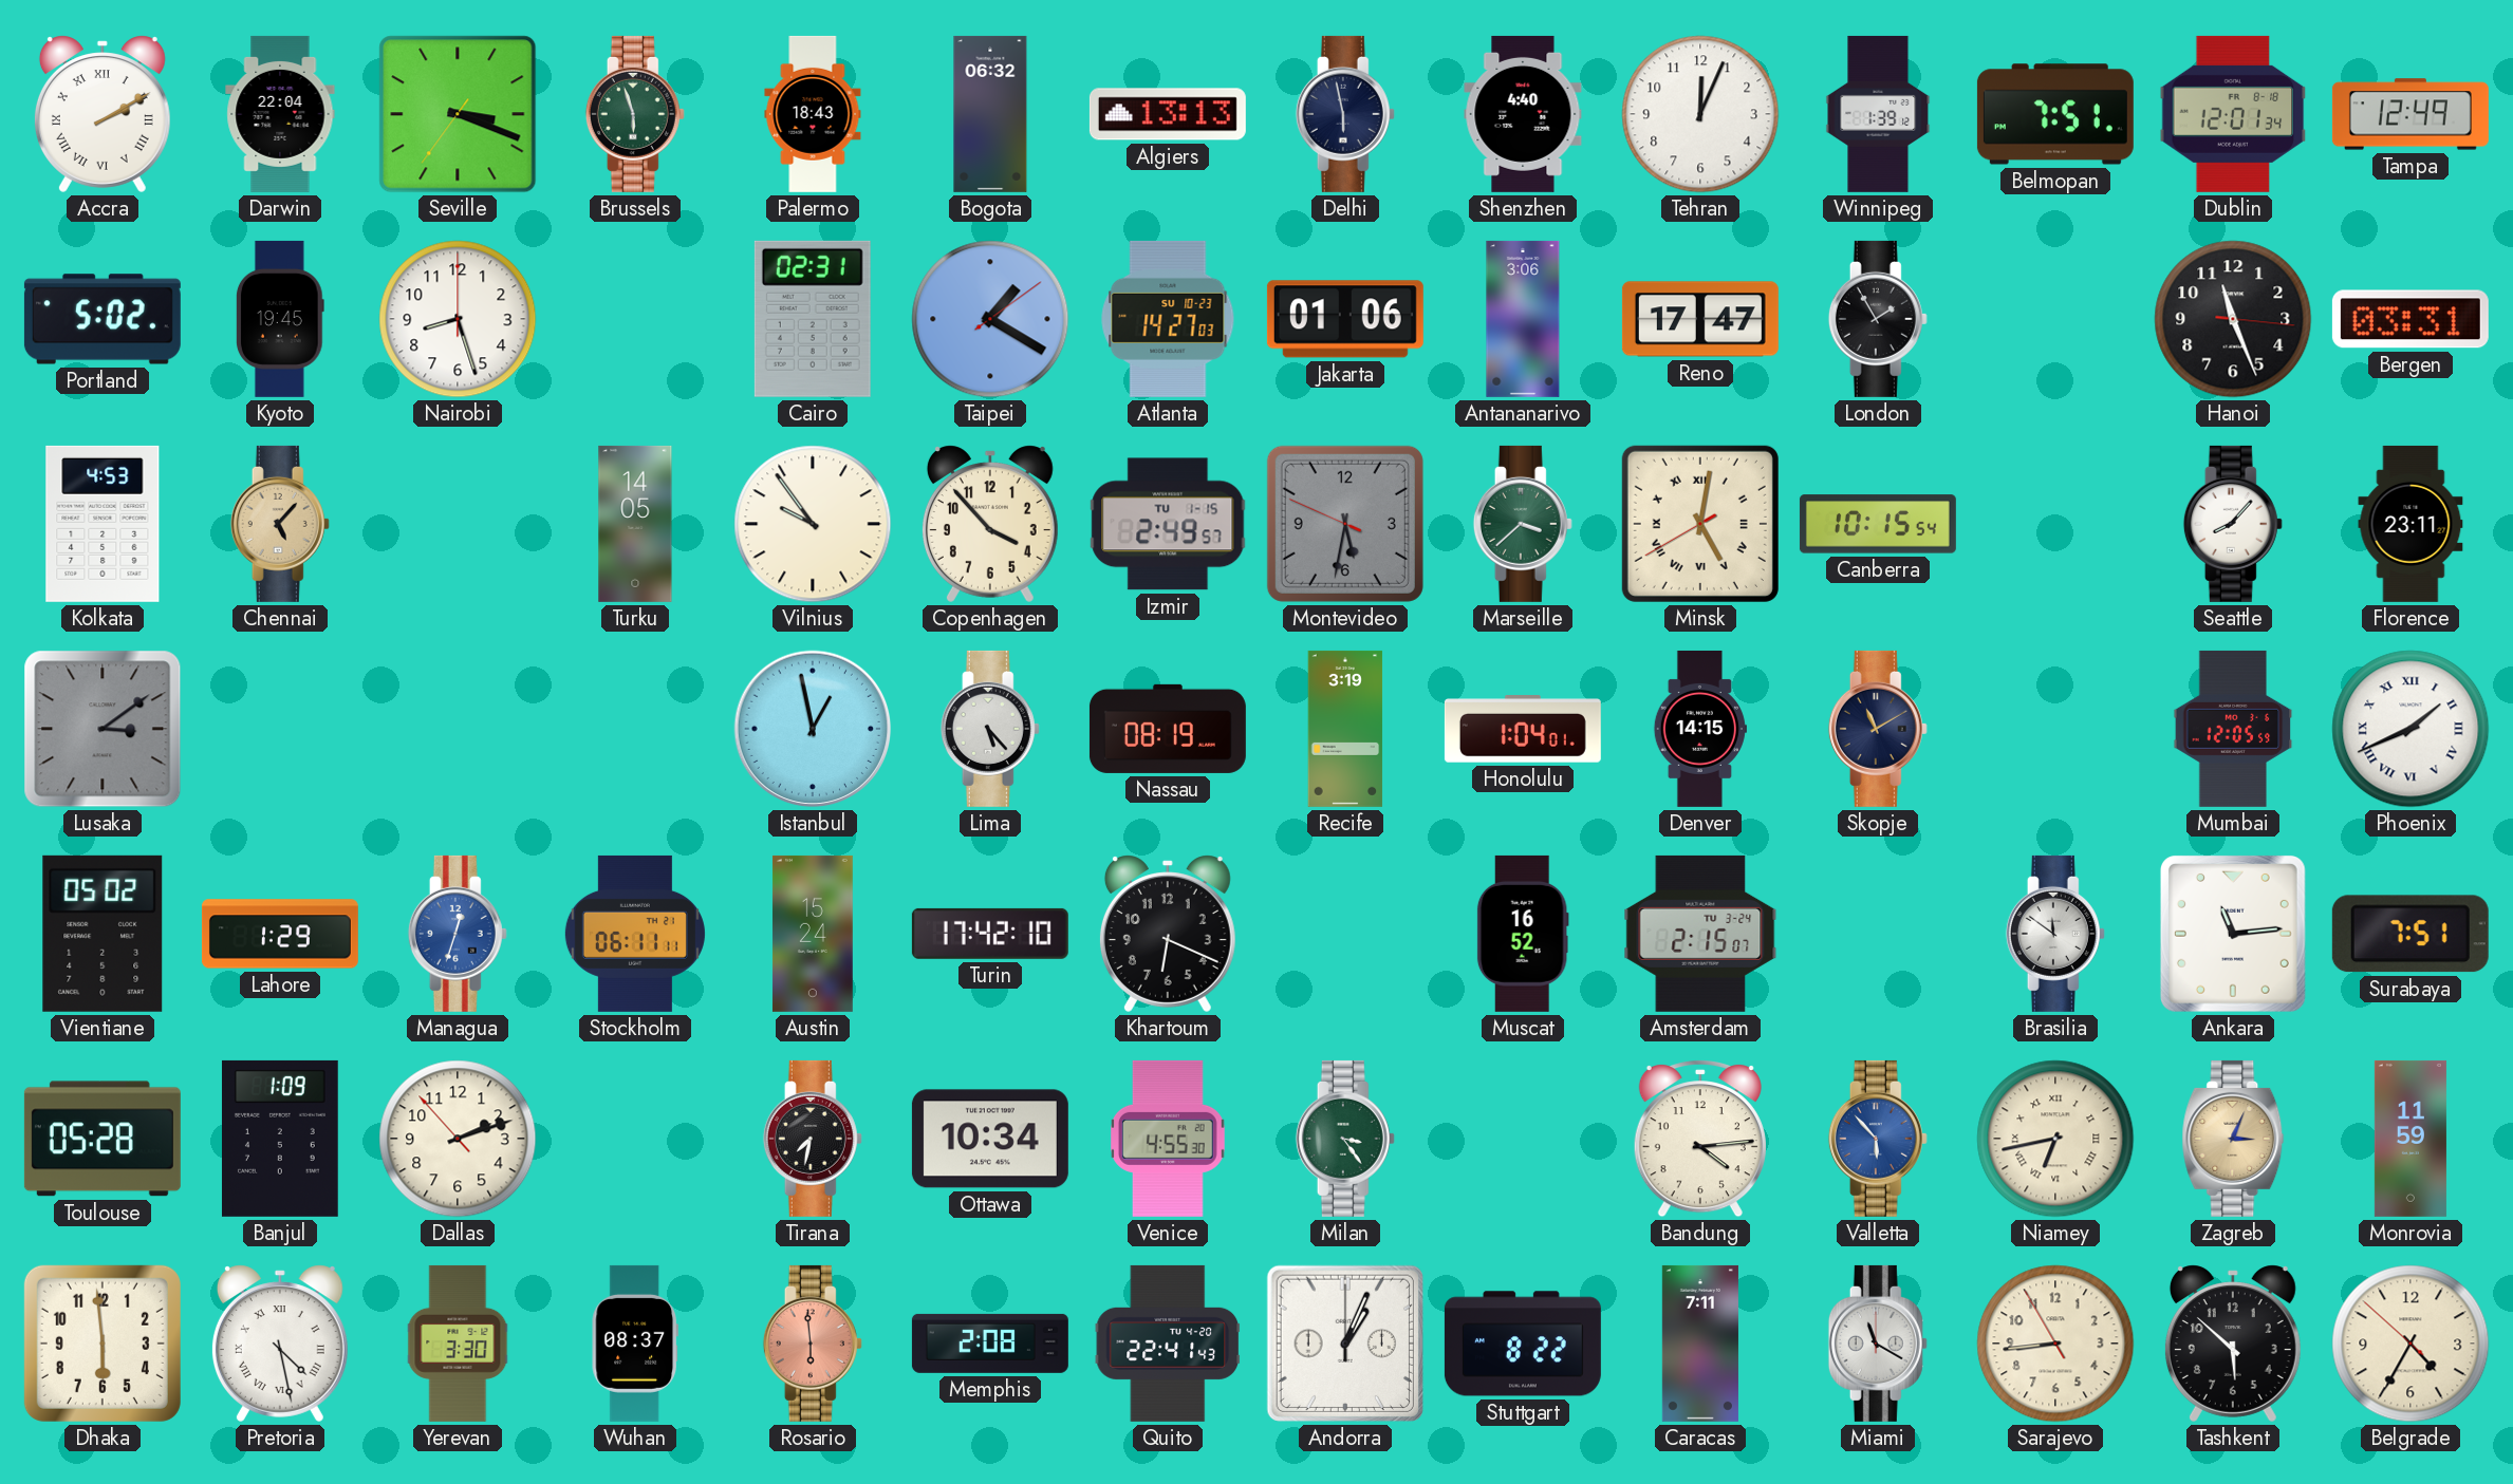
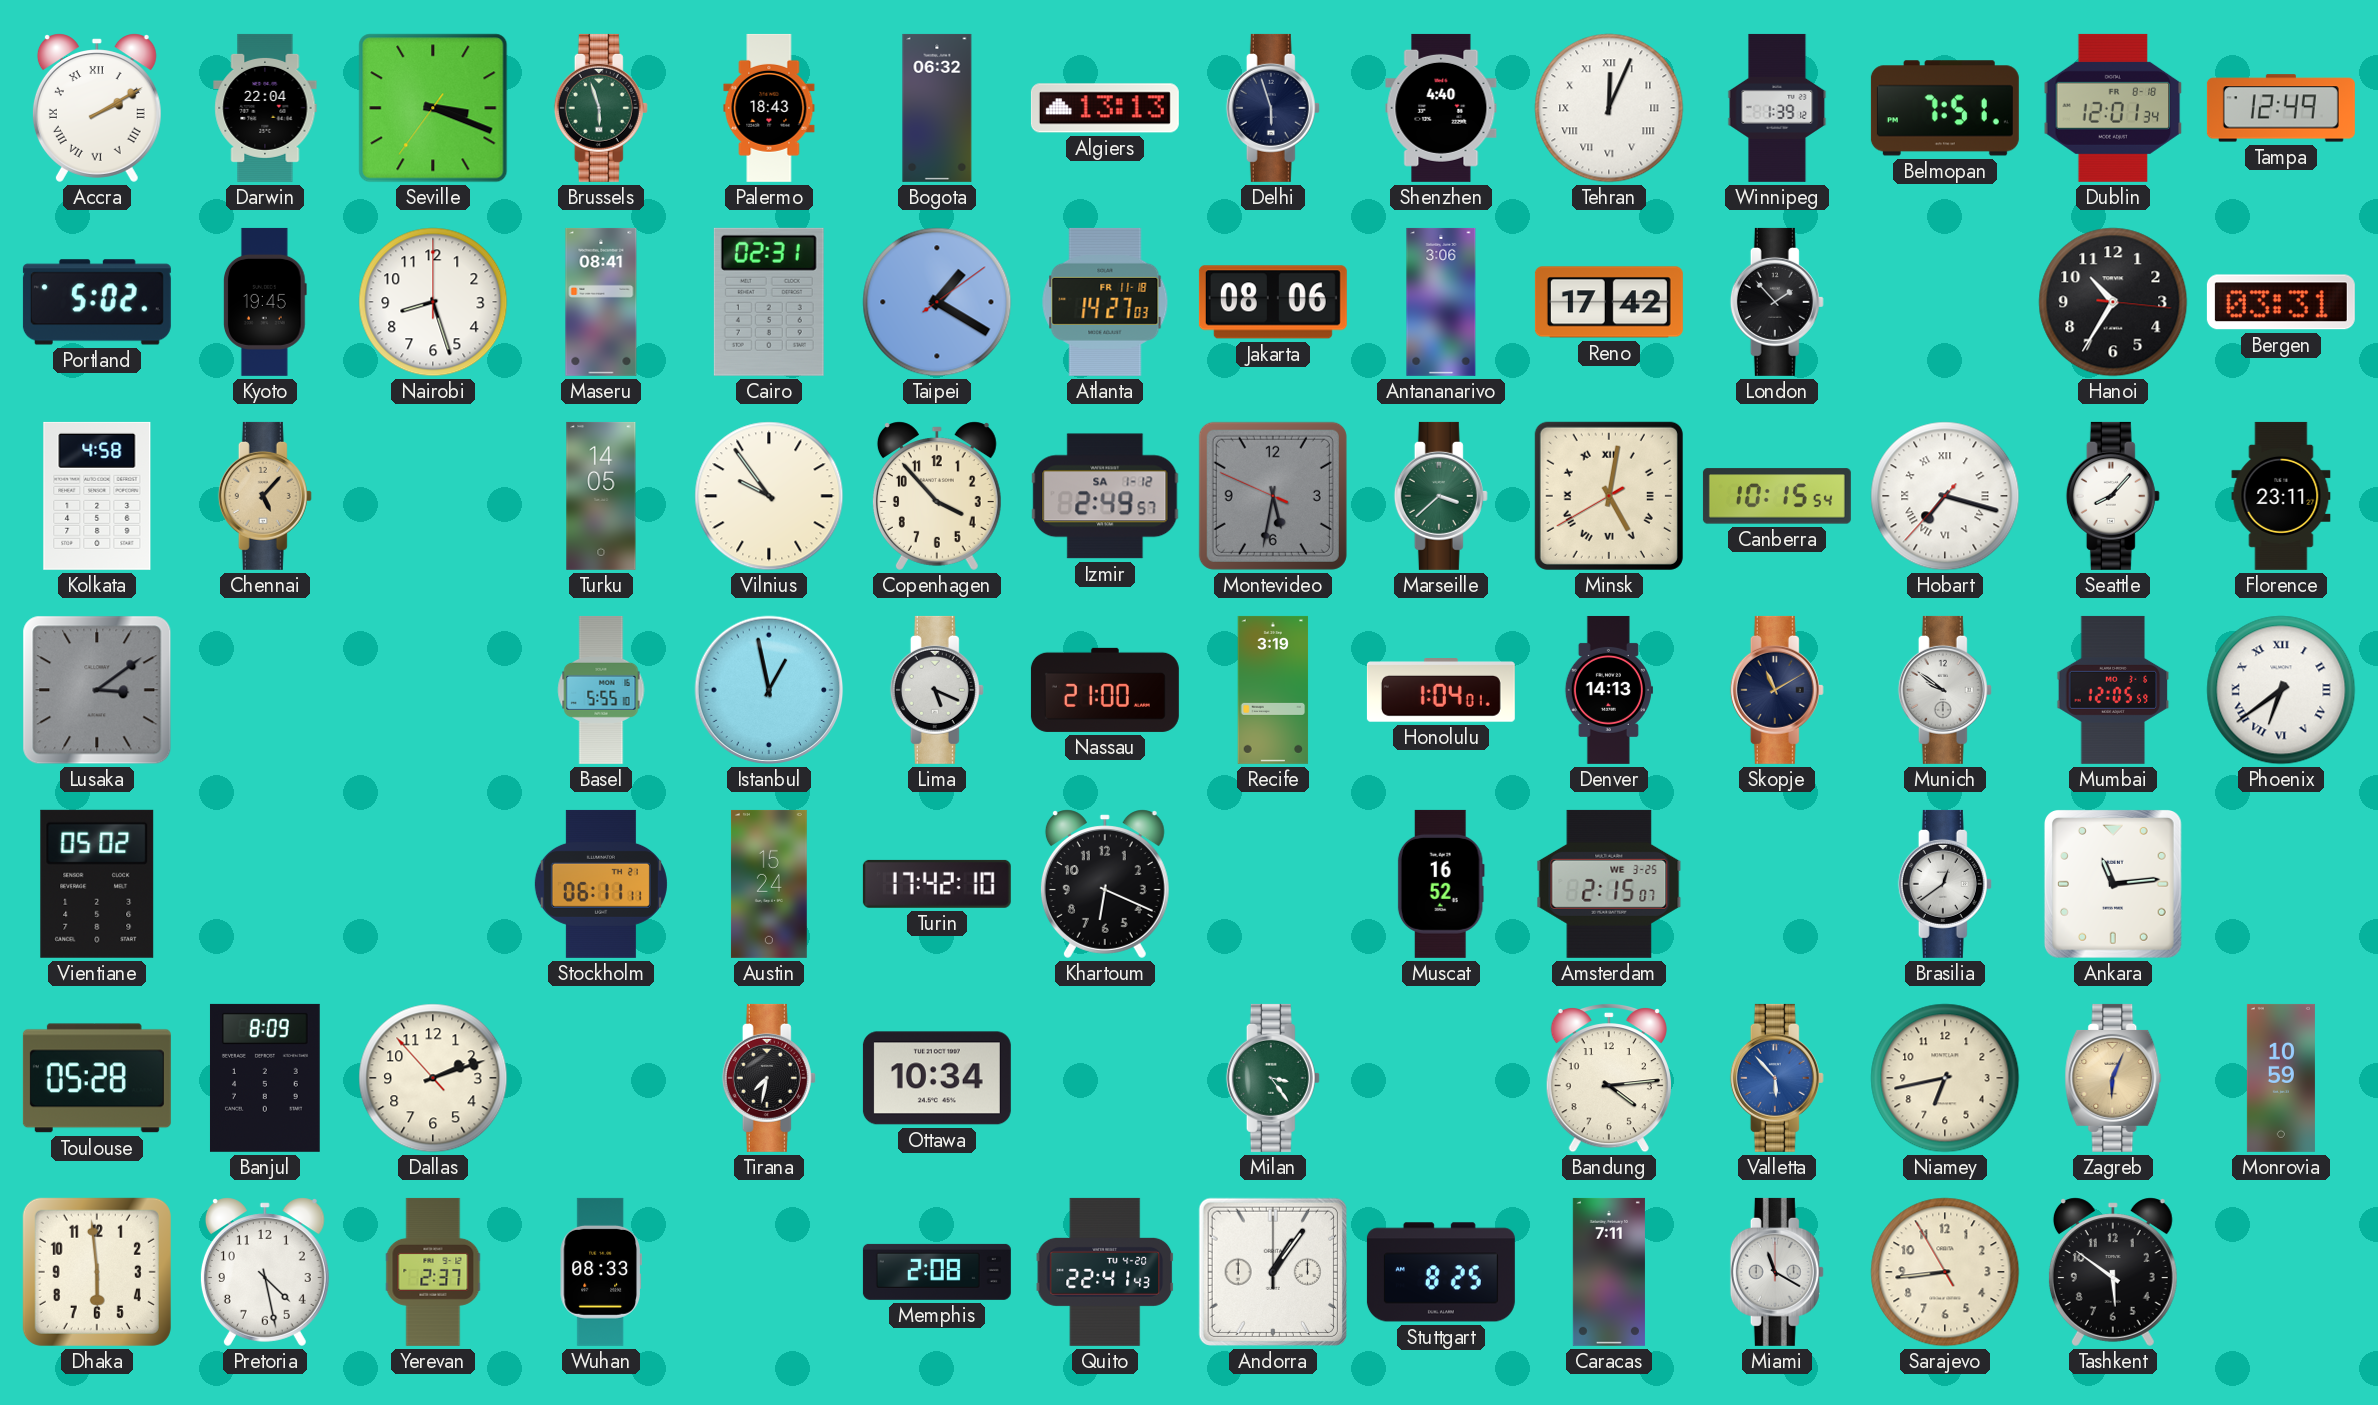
Delhi: 5:58 -> 5:57
Tehran numerals: Arabic -> Roman
Maseru: none -> 08:41
Atlanta date: SU 10-23 -> FR 11-18
Jakarta: 01:06 -> 08:06
Reno: 17:47 -> 17:42
London: 1:55 -> 1:53
Hanoi: 11:26 -> 10:35
Kolkata: 4:53 -> 4:58
Izmir date: TU 1-15 -> SA 1-12
Hobart: none -> 7:17
Basel: none -> 5:55
Lima: 5:23 -> 5:19
Nassau: 08:19 -> 21:00
Denver: 14:15 -> 14:13
Munich: none -> 9:51
Phoenix: 1:41 -> 6:39
Lahore: 1:29 -> none
Managua: 12:33 -> none
Amsterdam date: TU 3-24 -> WE 3-25
Brasilia: 11:51 -> 12:39
Surabaya: 7:51 -> none
Banjul: 1:09 -> 8:09
Venice: 4:55 -> none
Niamey numerals: Roman -> Arabic
Zagreb: 3:04 -> 6:04
Monrovia: 11:59 -> 10:59
Pretoria numerals: Roman -> Arabic
Yerevan: 3:30 -> 2:37
Wuhan: 08:37 -> 08:33
Rosario: 5:59 -> none
Andorra: 1:04 -> 1:06
Stuttgart: 8:22 -> 8:25
Tashkent: 5:52 -> 5:51
Belgrade: 4:34 -> none
